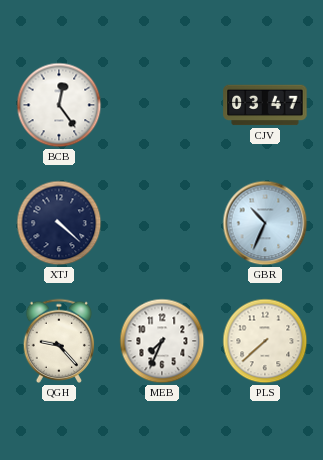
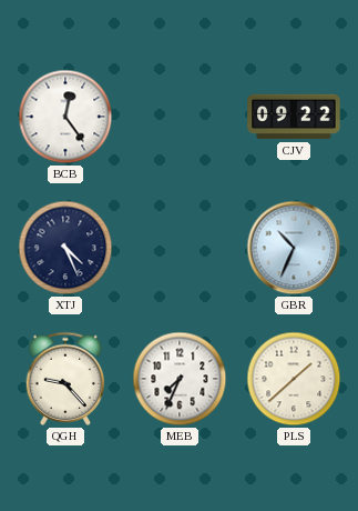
CJV: 03:47 -> 09:22
XTJ: 4:22 -> 4:26
PLS: 7:38 -> 1:38
